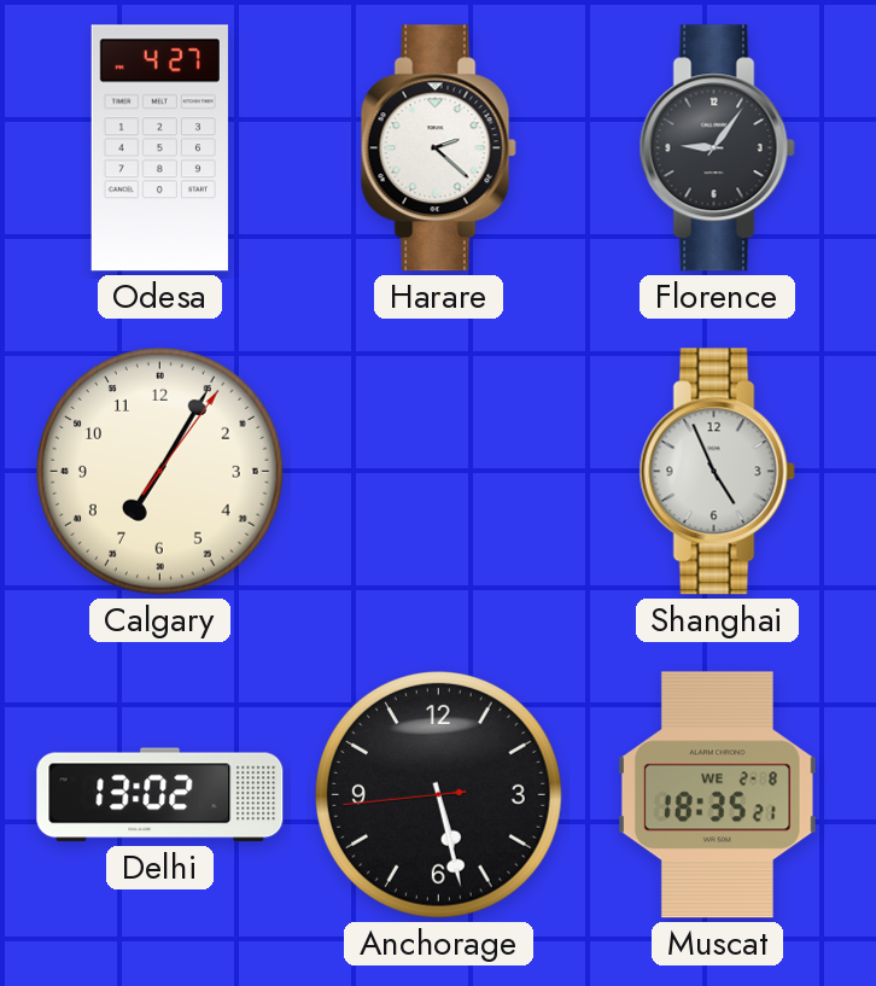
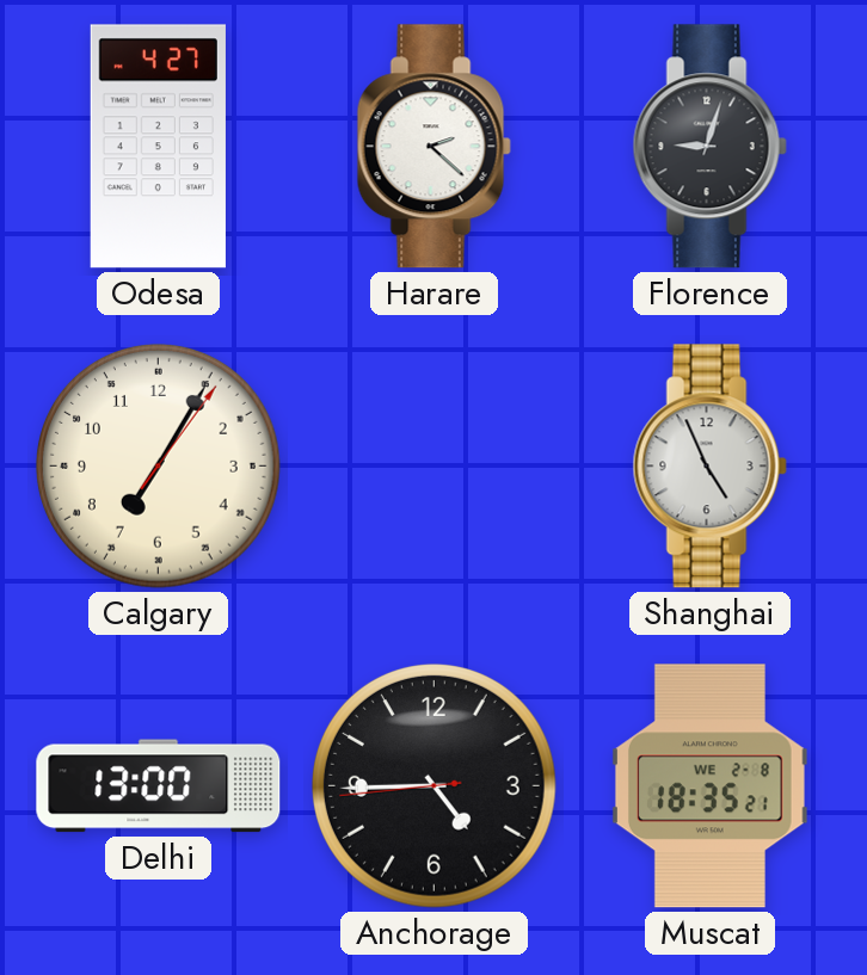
Florence: 9:06 -> 9:03
Delhi: 13:02 -> 13:00
Anchorage: 5:27 -> 4:44
